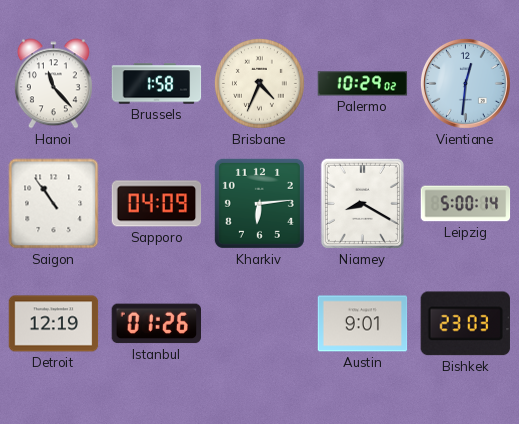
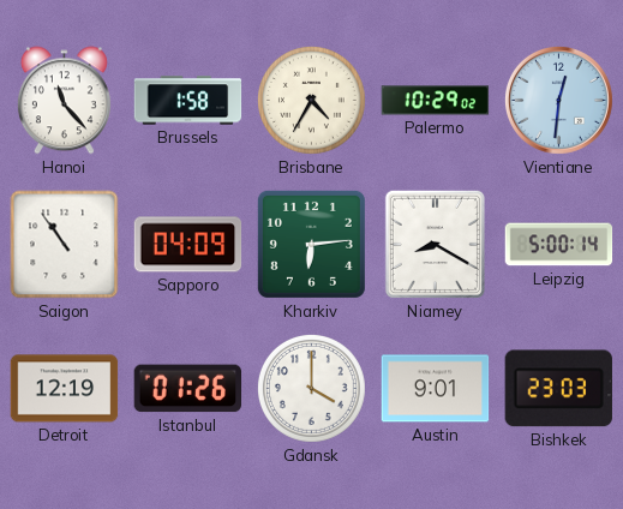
Brisbane: 4:34 -> 4:35
Gdansk: none -> 4:00
